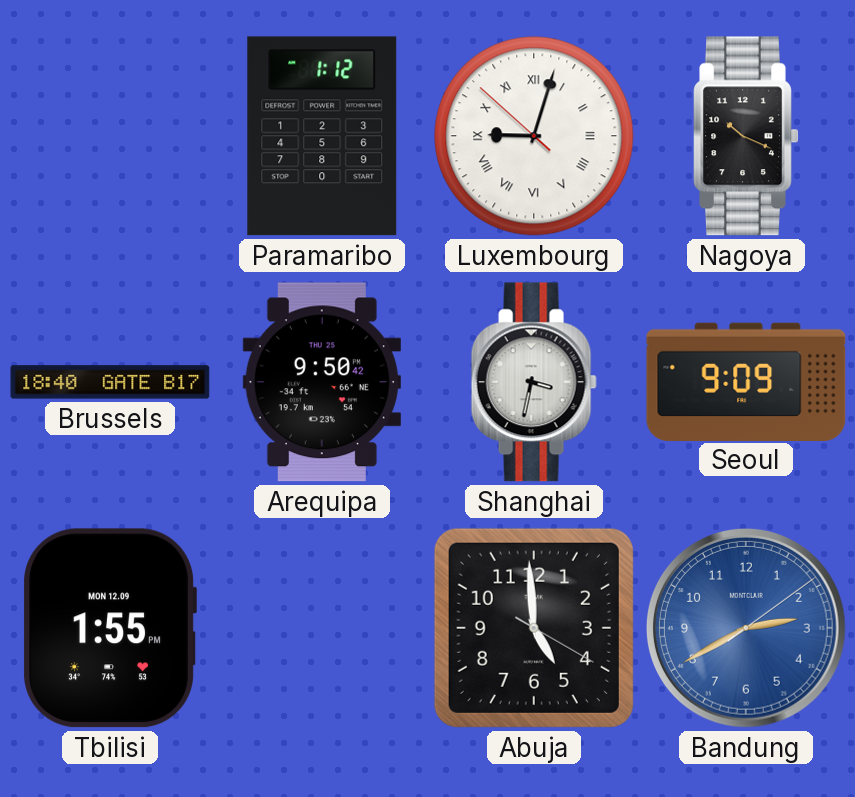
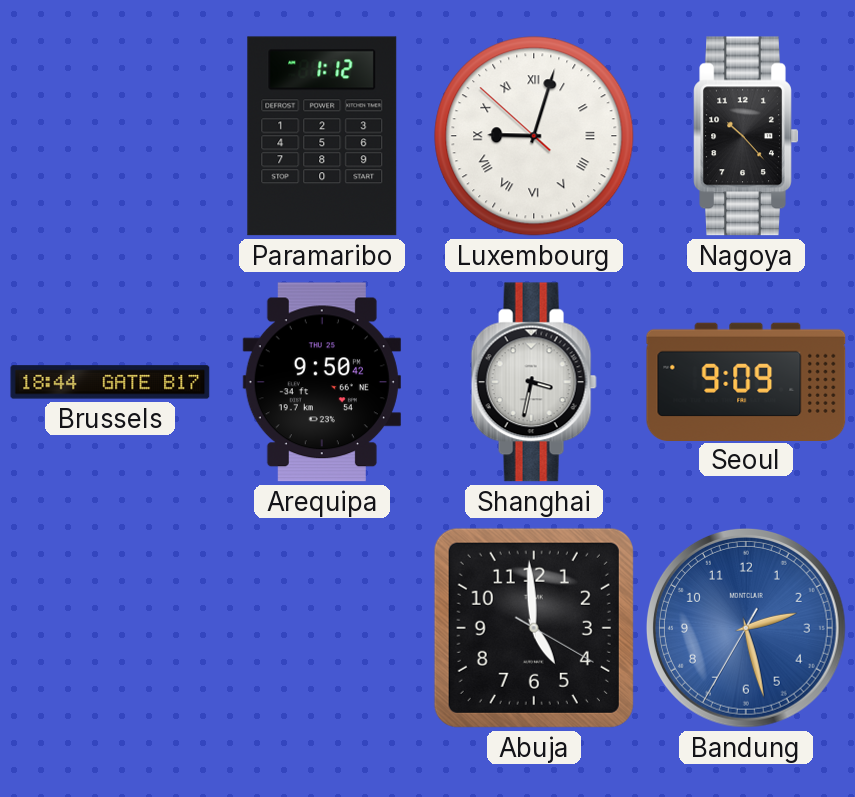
Nagoya: 10:19 -> 10:23
Brussels: 18:40 -> 18:44
Tbilisi: 1:55 -> none
Bandung: 2:40 -> 2:27
